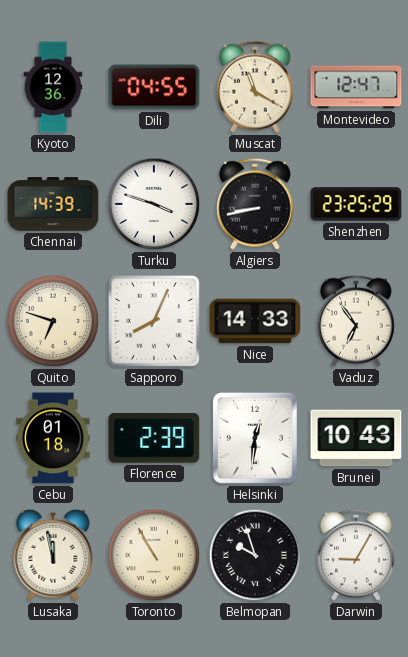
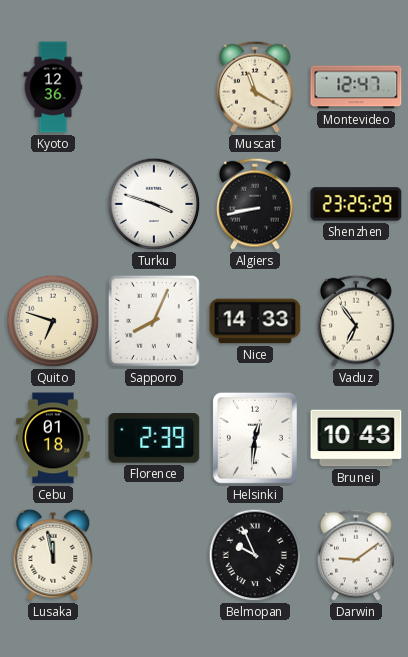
Dili: 04:55 -> none
Chennai: 14:39 -> none
Toronto: 10:55 -> none
Belmopan: 9:57 -> 9:56
Darwin: 9:05 -> 9:09
